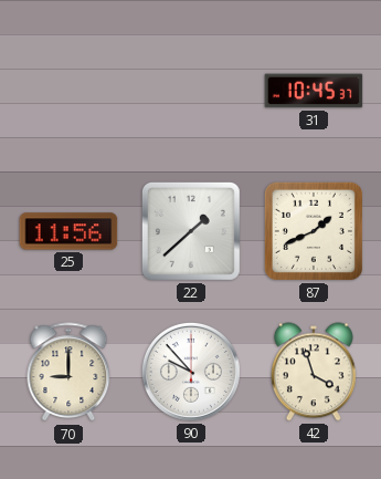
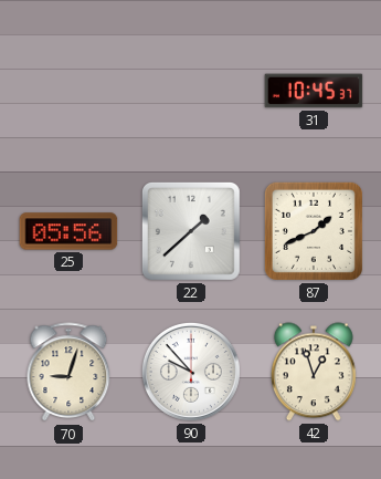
25: 11:56 -> 05:56
70: 9:00 -> 9:03
42: 3:57 -> 12:57
